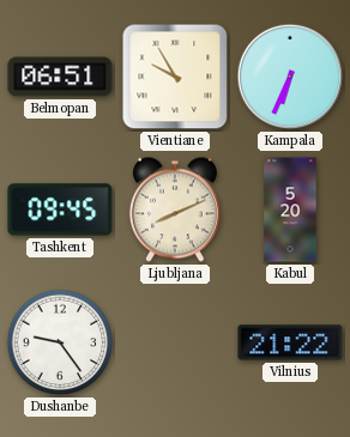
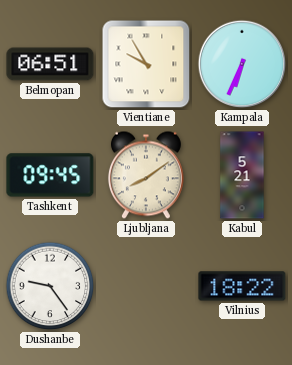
Ljubljana: 8:11 -> 8:09
Kabul: 5:20 -> 5:21
Vilnius: 21:22 -> 18:22
